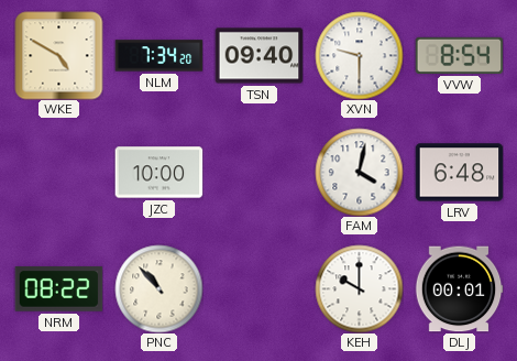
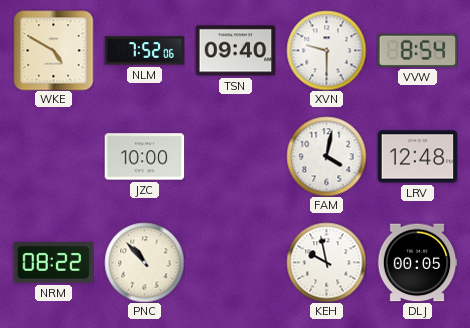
NLM: 7:34 -> 7:52
LRV: 6:48 -> 12:48
KEH: 10:00 -> 9:58
DLJ: 00:01 -> 00:05
